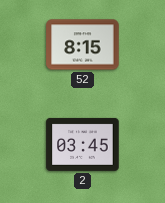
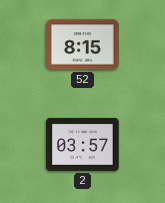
2: 03:45 -> 03:57
